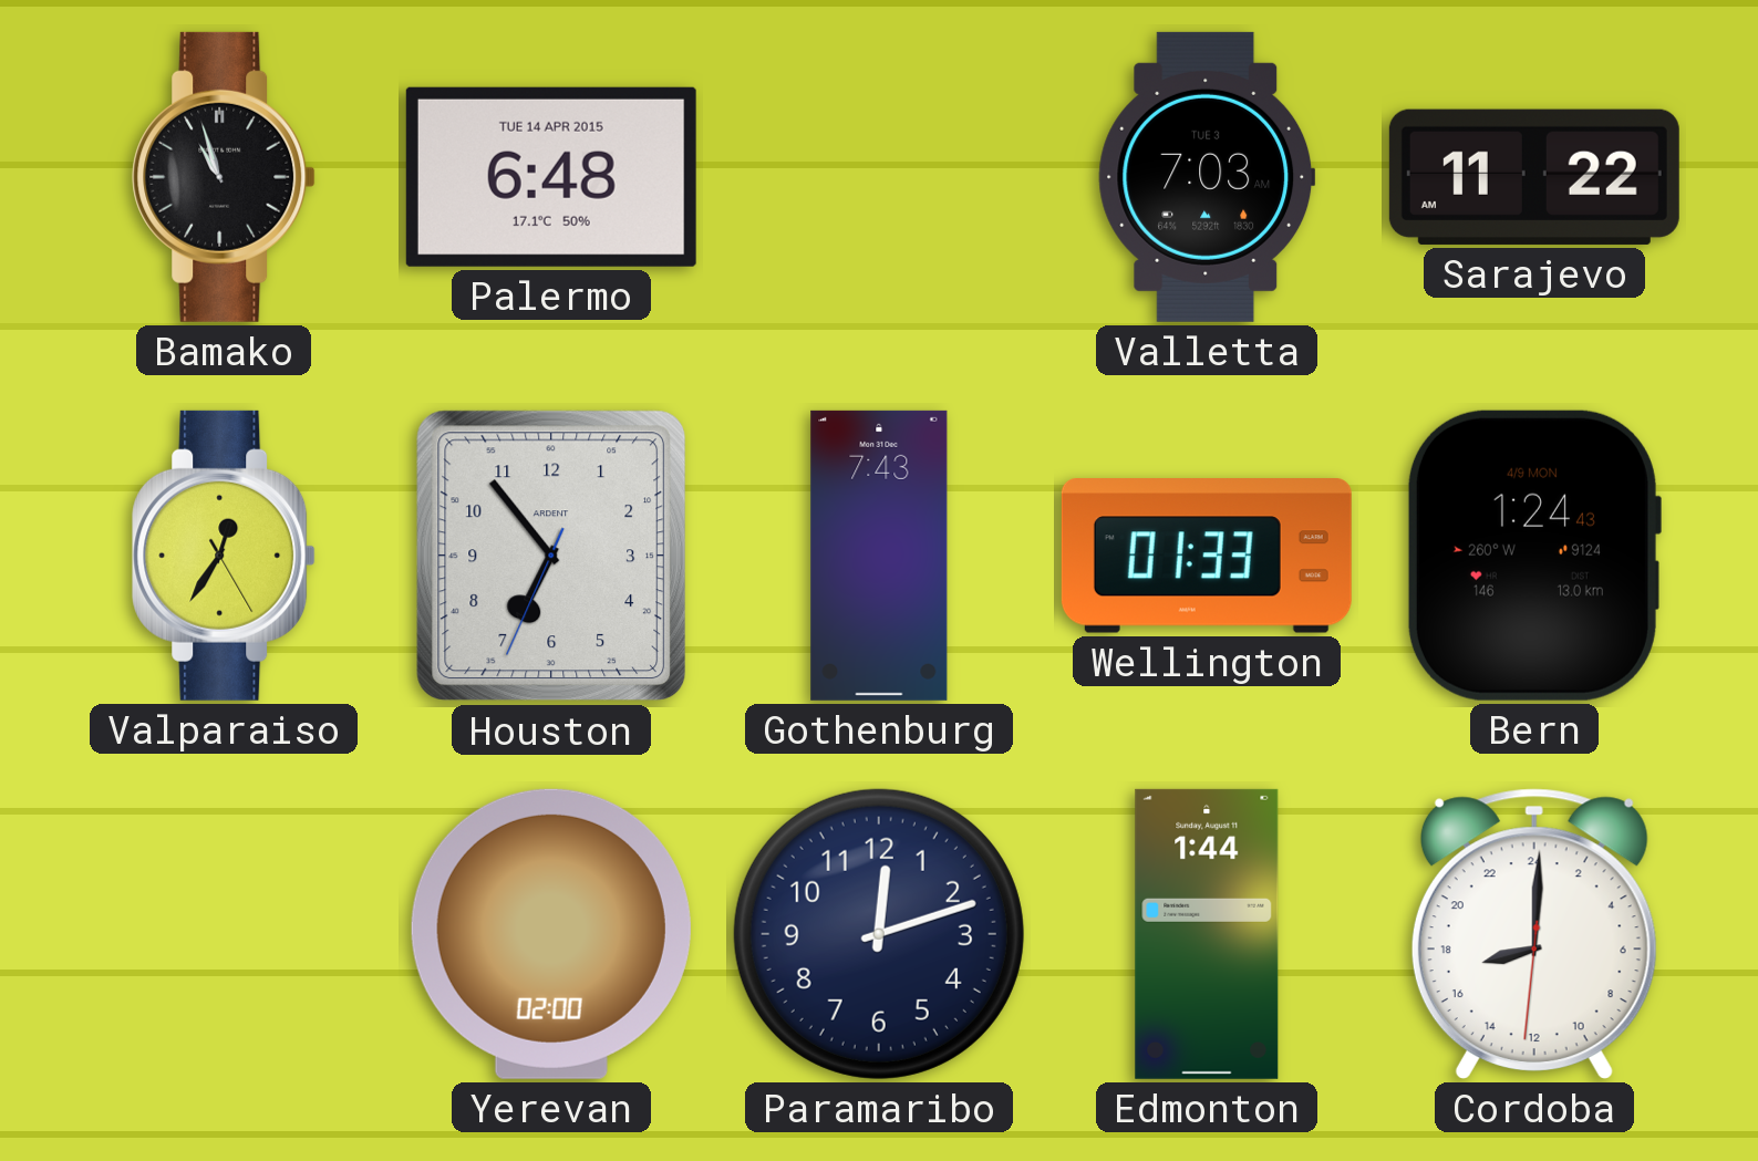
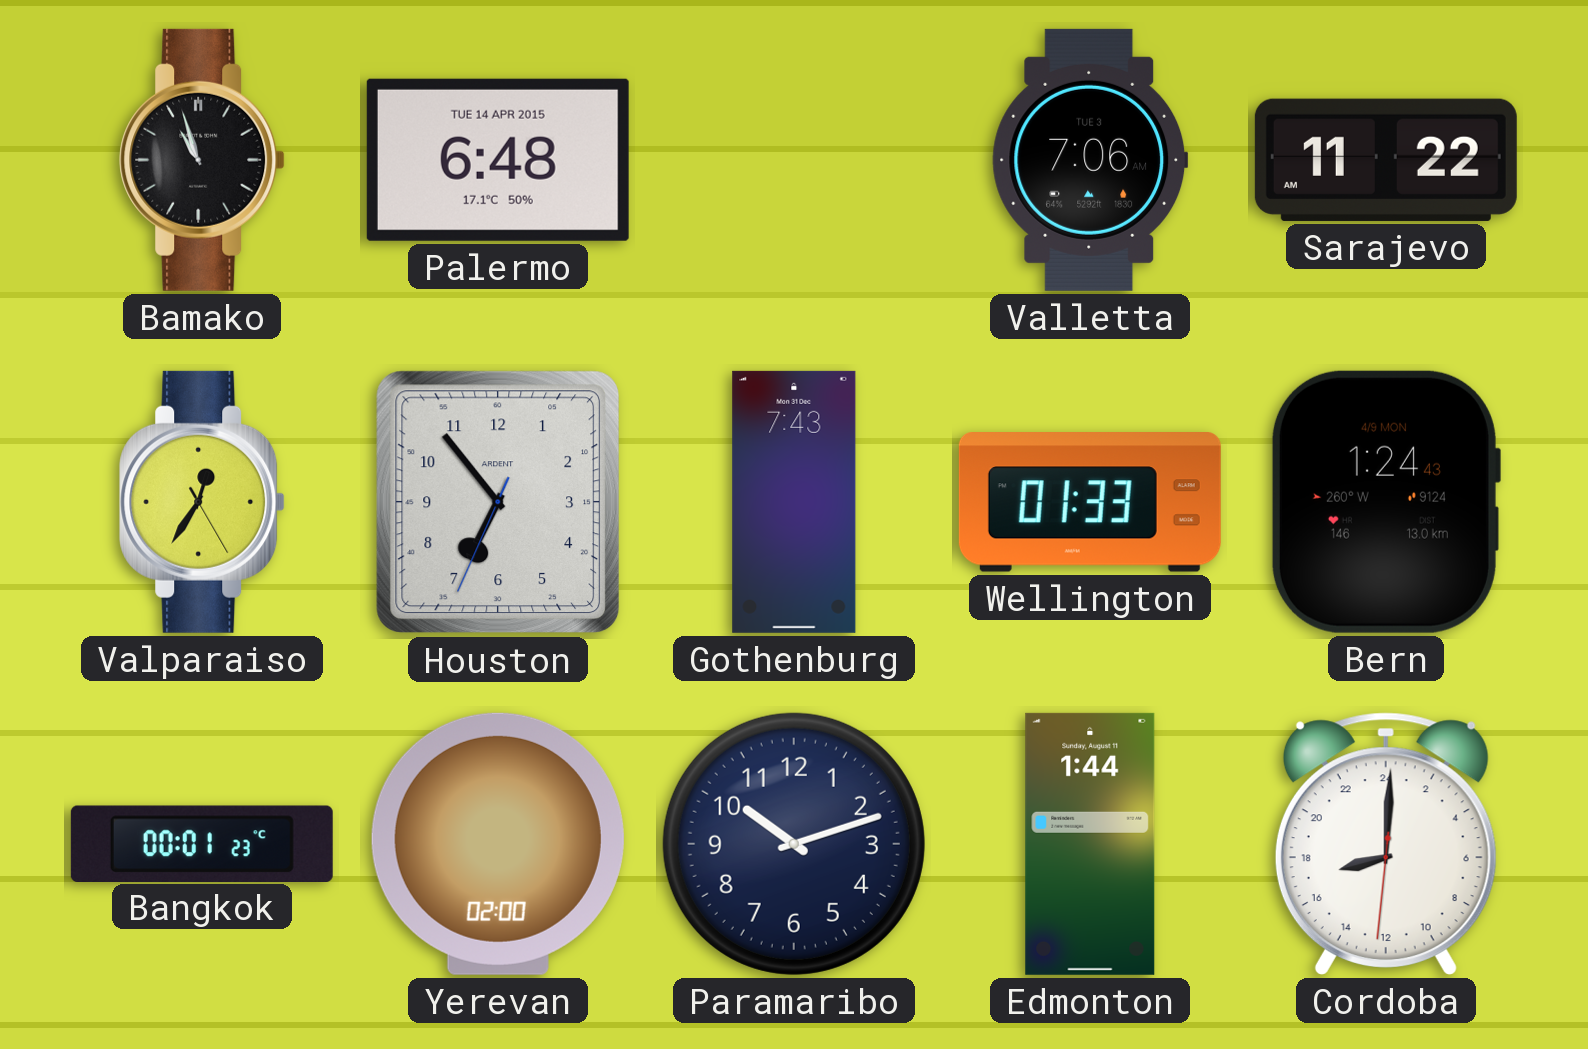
Valletta: 7:03 -> 7:06
Bangkok: none -> 00:01
Paramaribo: 12:12 -> 10:12
